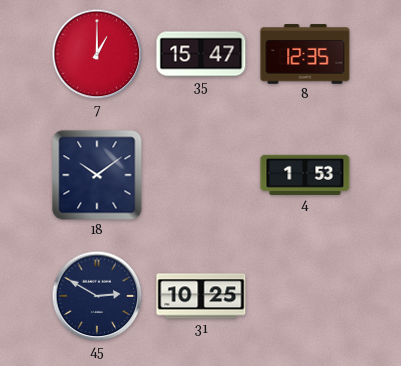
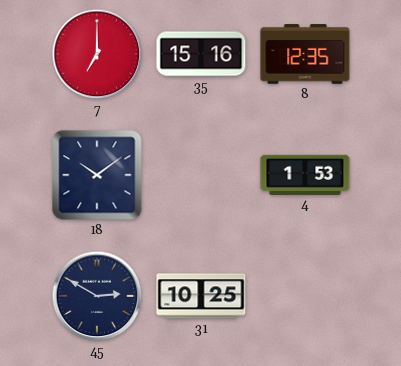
7: 1:00 -> 7:00
35: 15:47 -> 15:16
